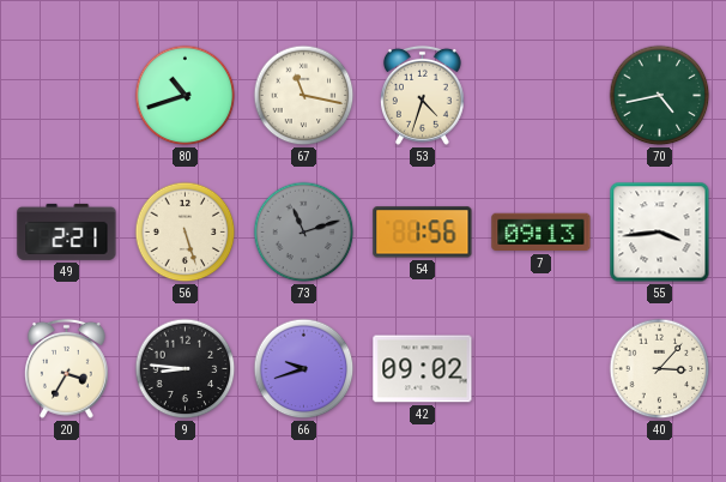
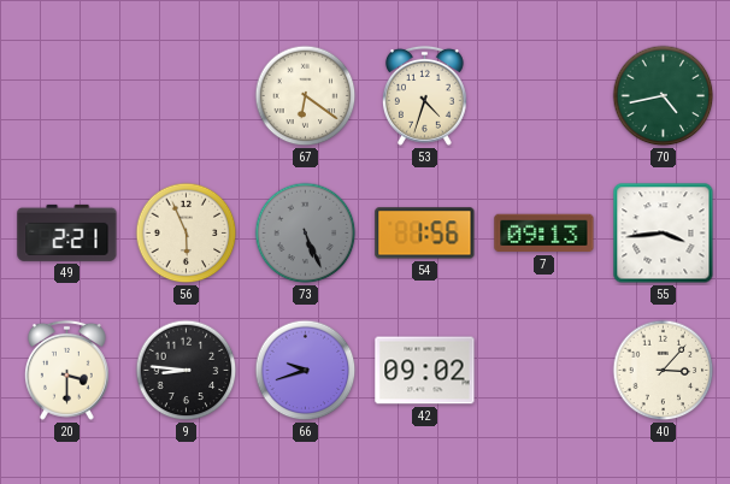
80: 10:42 -> none
67: 11:17 -> 6:21
56: 5:27 -> 5:56
73: 11:12 -> 5:26
20: 3:35 -> 3:30
